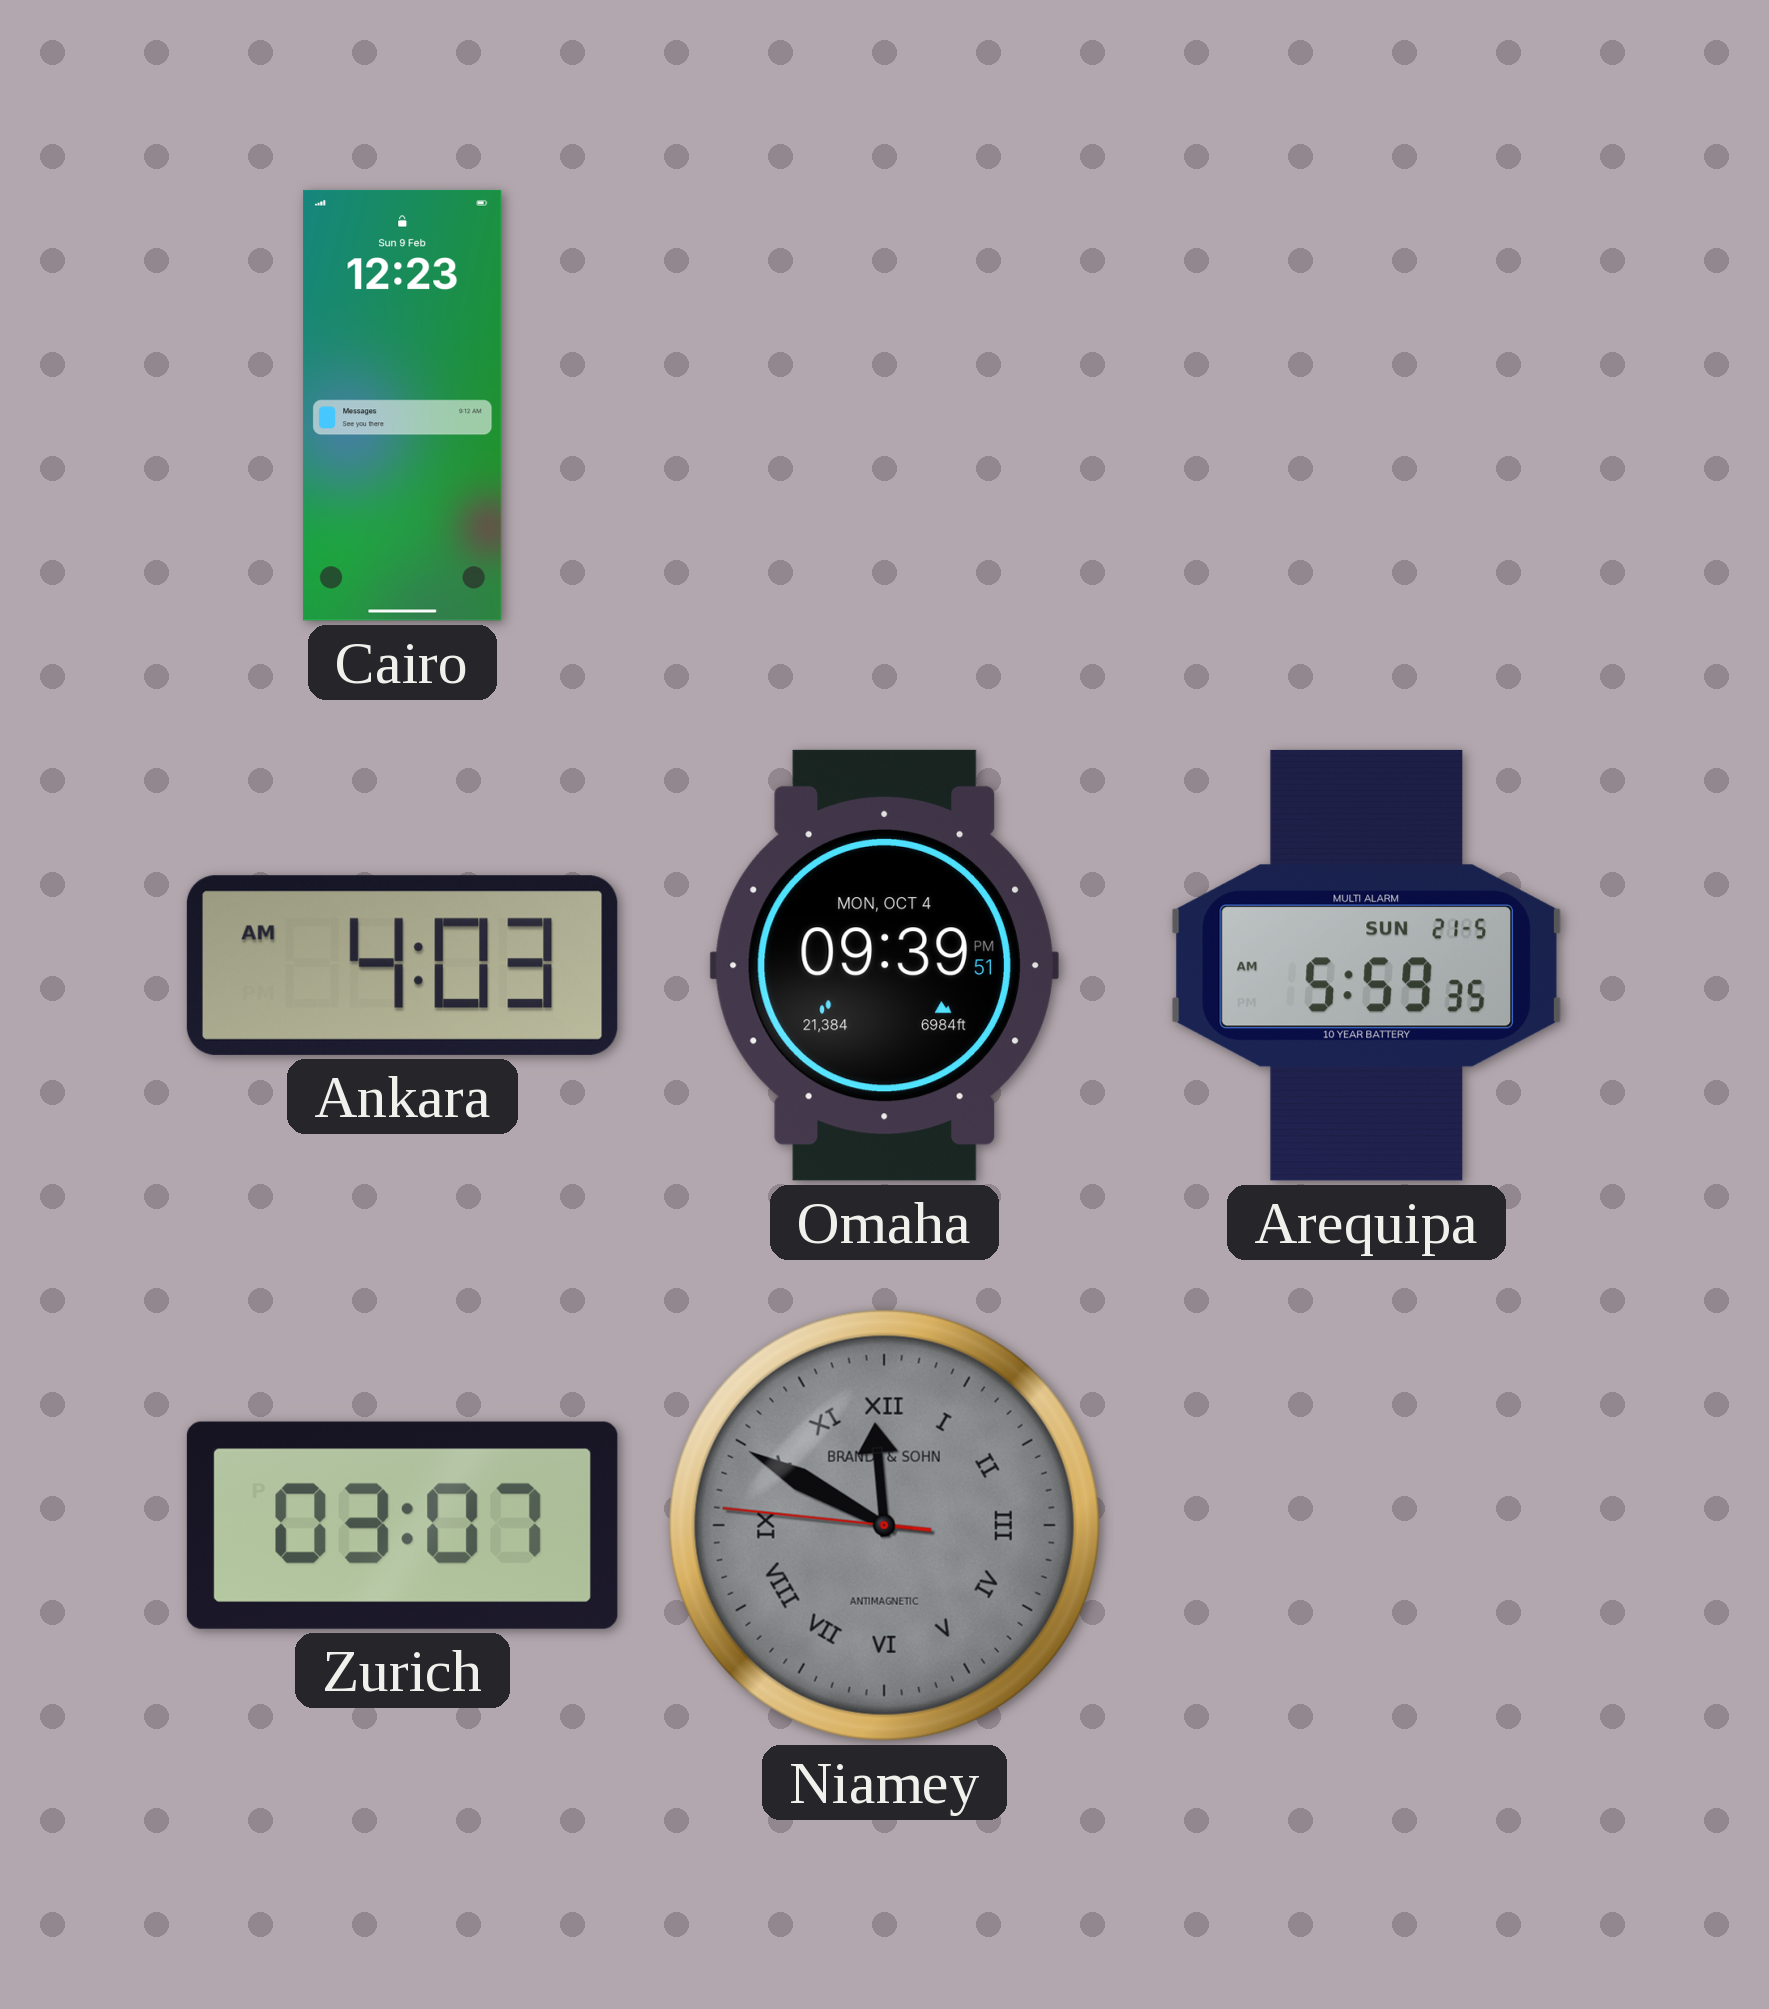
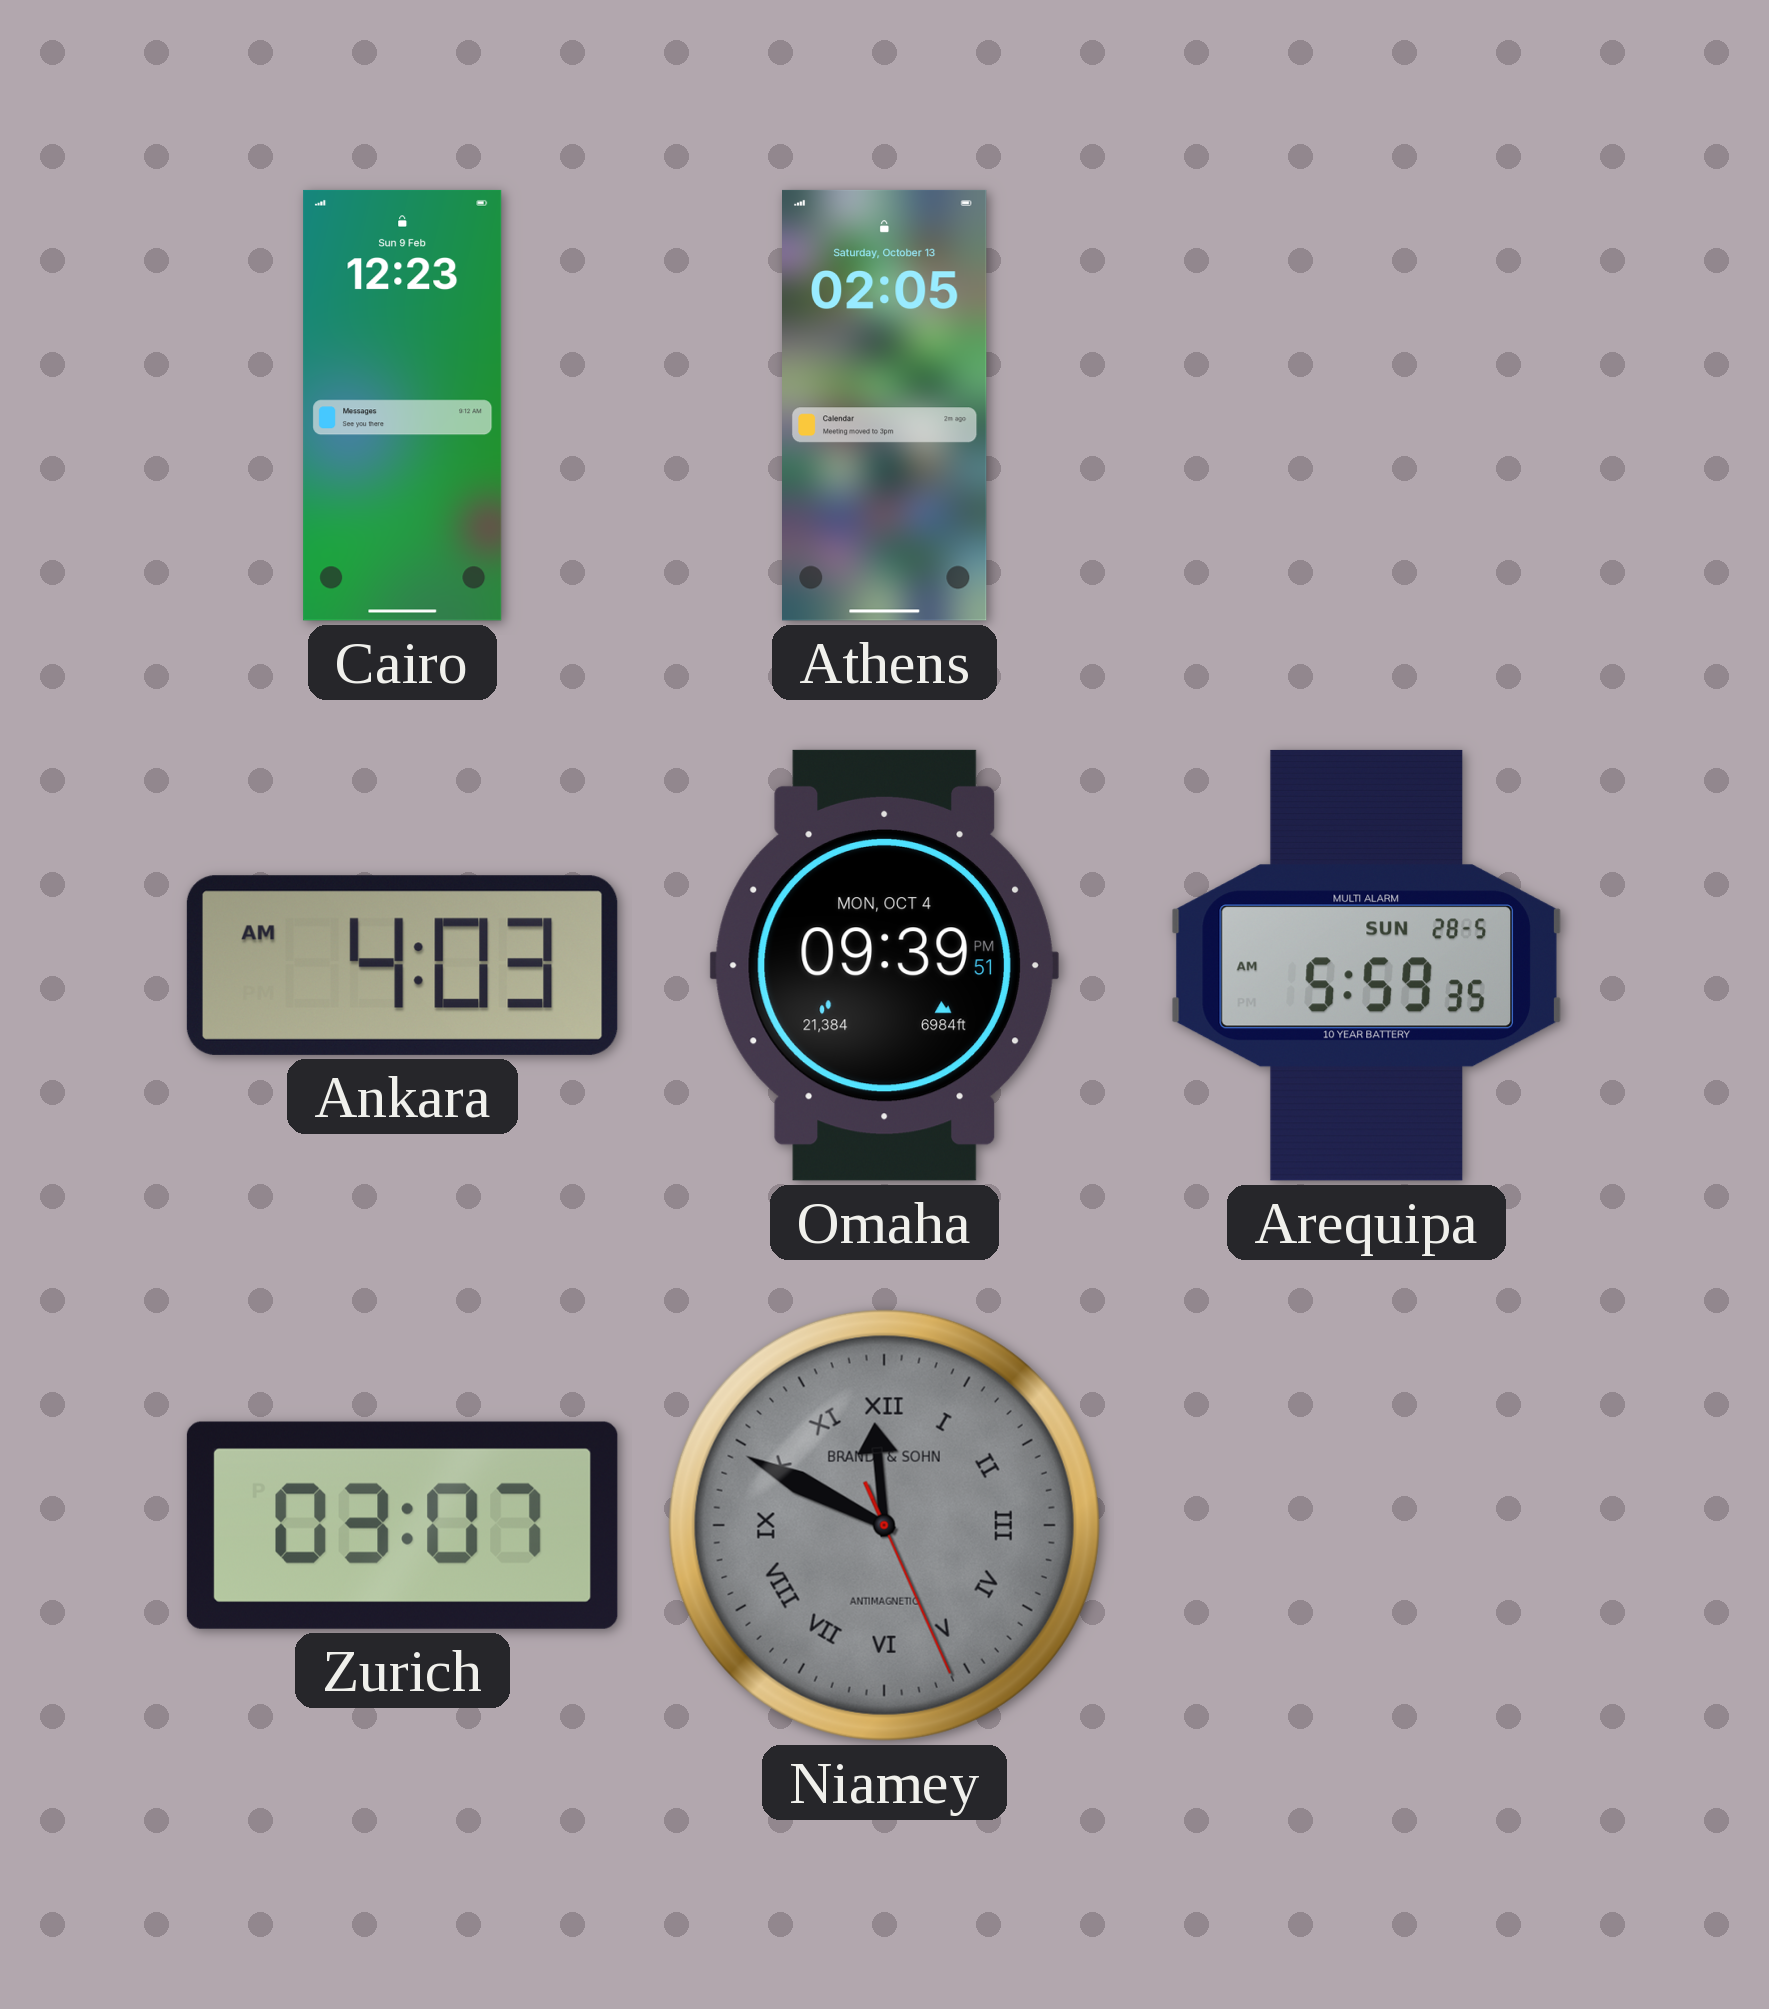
Athens: none -> 02:05
Arequipa date: SUN 21-5 -> SUN 28-5
Niamey: 11:49:46 -> 11:49:26
